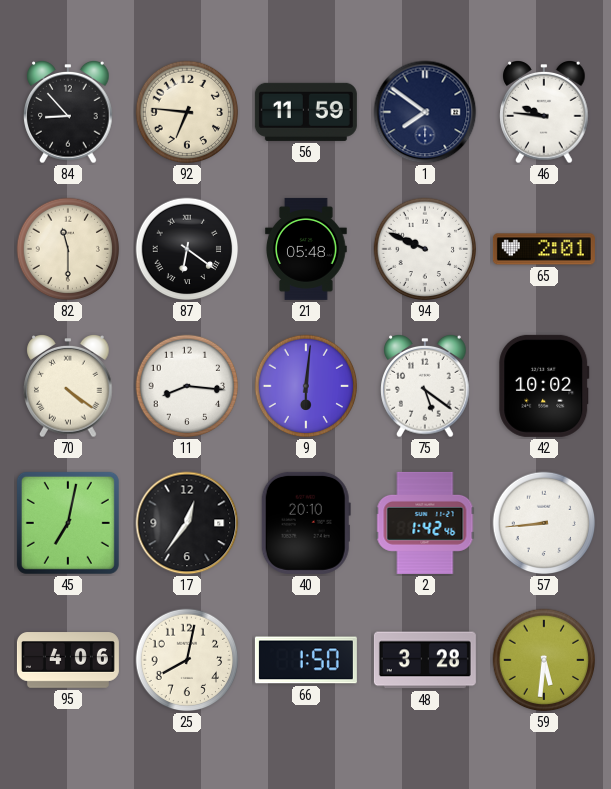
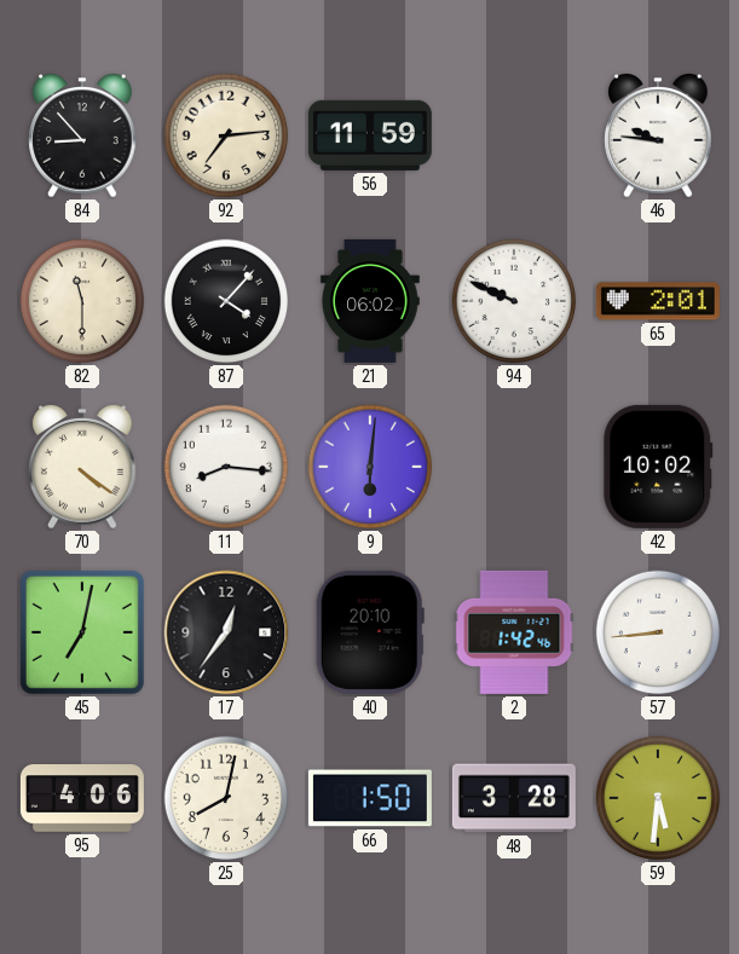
92: 6:46 -> 7:14
1: 7:51 -> none
87: 6:21 -> 4:07
21: 05:48 -> 06:02
75: 5:21 -> none
